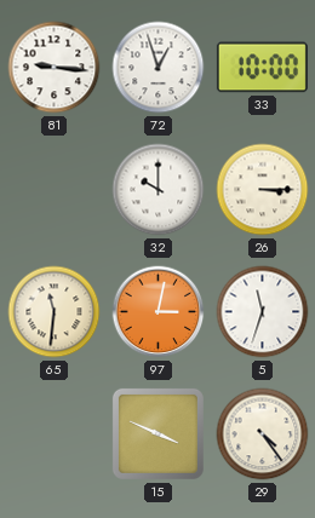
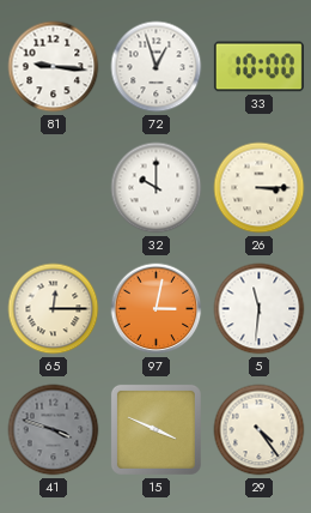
65: 11:31 -> 12:15
5: 11:33 -> 11:31
41: none -> 3:48
